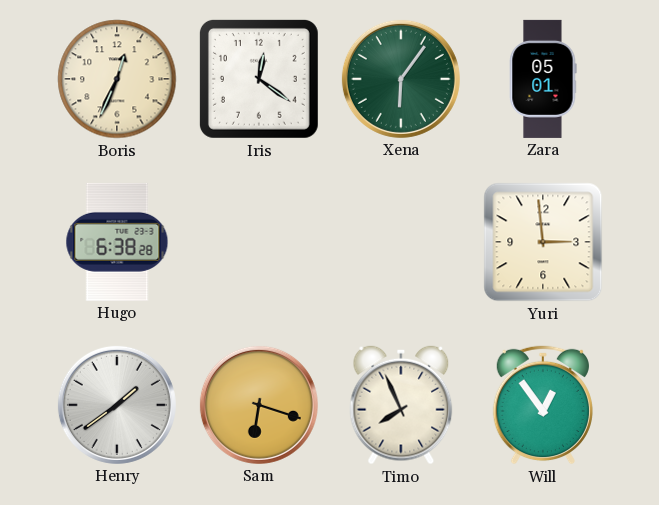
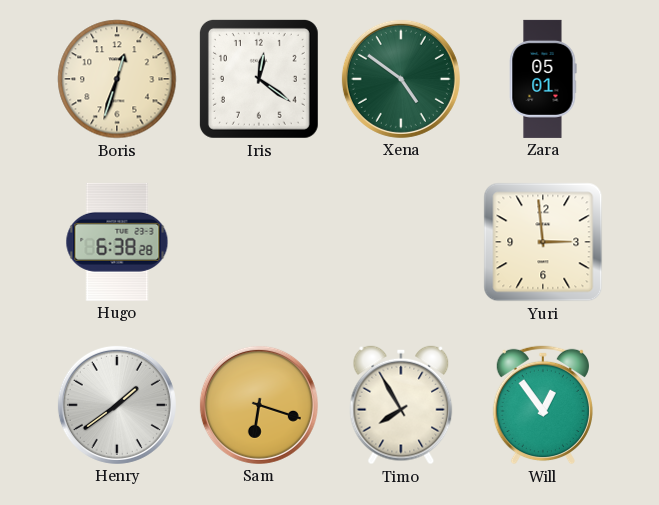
Boris: 12:34 -> 12:33
Xena: 6:06 -> 4:51
Timo: 7:56 -> 7:55
